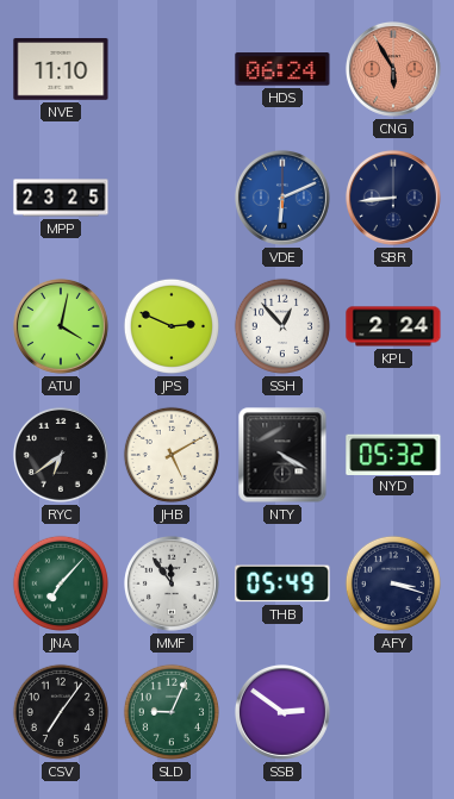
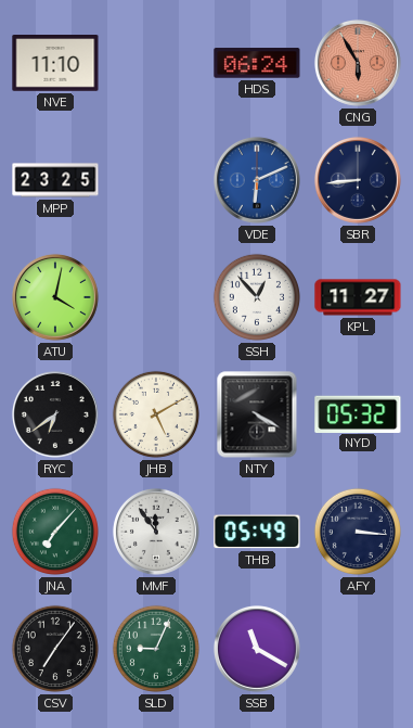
JPS: 2:49 -> none
KPL: 2:24 -> 11:27
AFY: 3:18 -> 3:16
SSB: 2:51 -> 11:20
